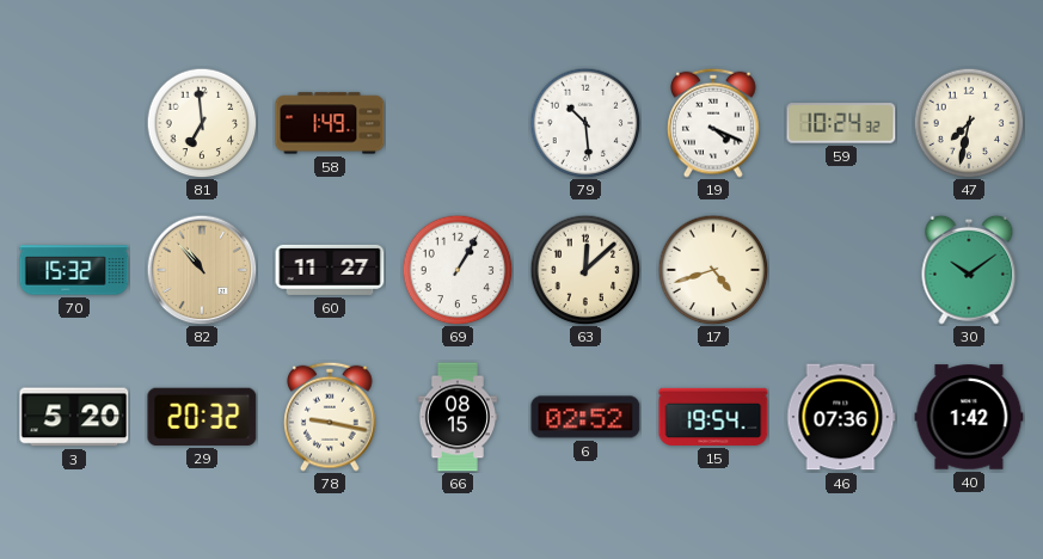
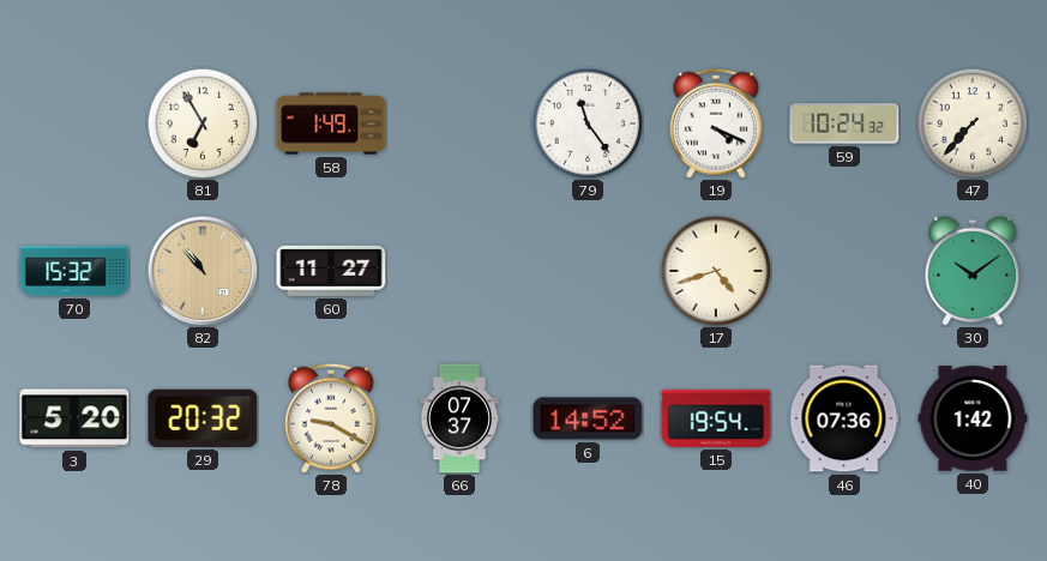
81: 6:59 -> 6:55
79: 10:29 -> 11:24
47: 7:32 -> 7:37
69: 1:05 -> none
63: 12:08 -> none
78: 9:17 -> 9:20
66: 08:15 -> 07:37
6: 02:52 -> 14:52
